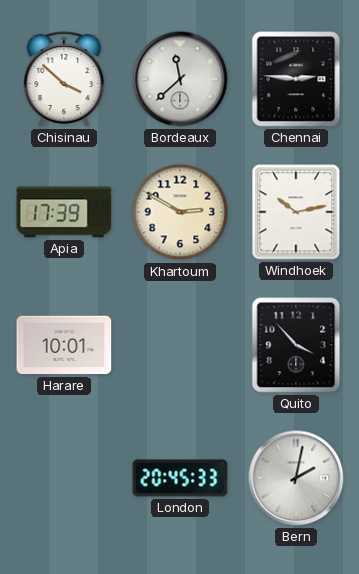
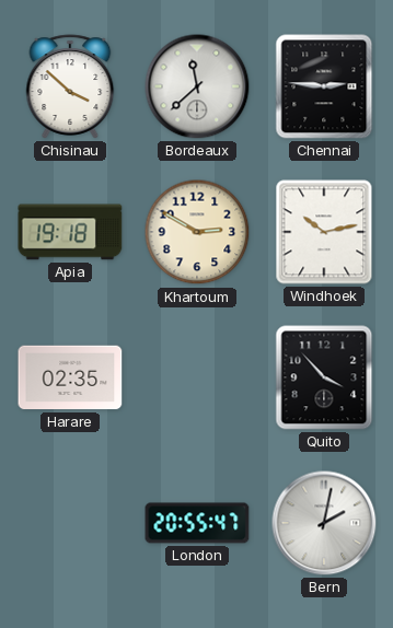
Apia: 17:39 -> 19:18
Harare: 10:01 -> 02:35
London: 20:45 -> 20:55
